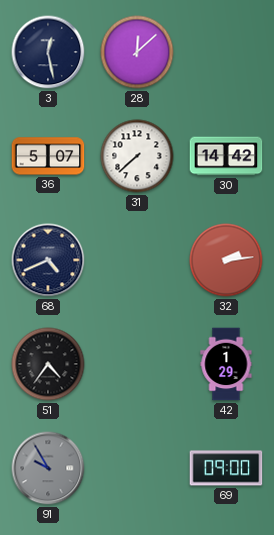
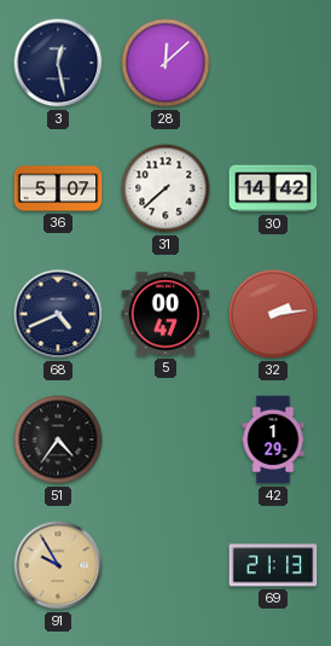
5: none -> 00:47
91 dial: grey -> champagne
69: 09:00 -> 21:13
